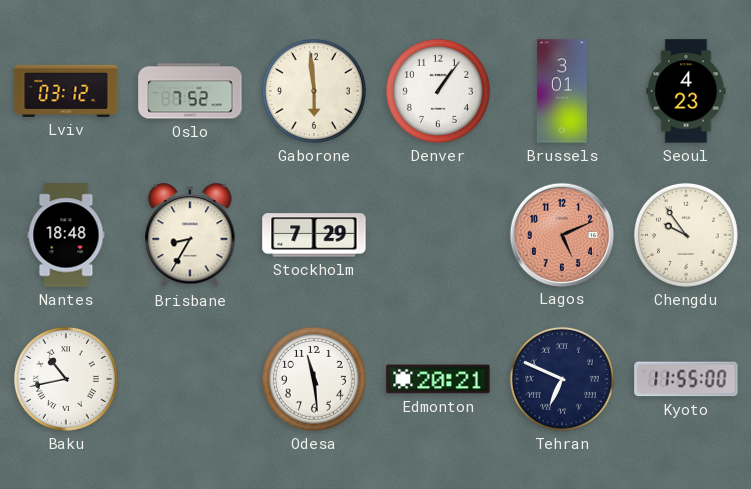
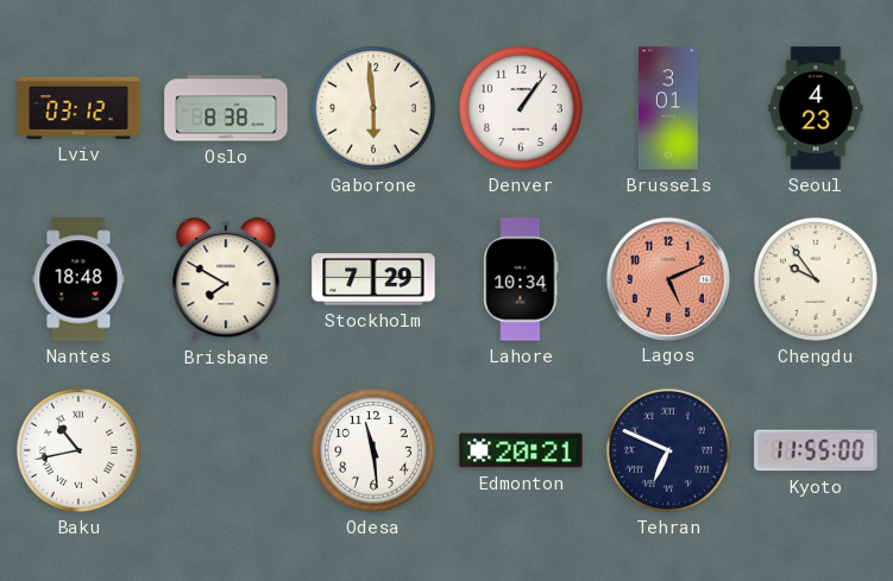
Oslo: 7:52 -> 8:38
Brisbane: 8:35 -> 7:50
Lahore: none -> 10:34
